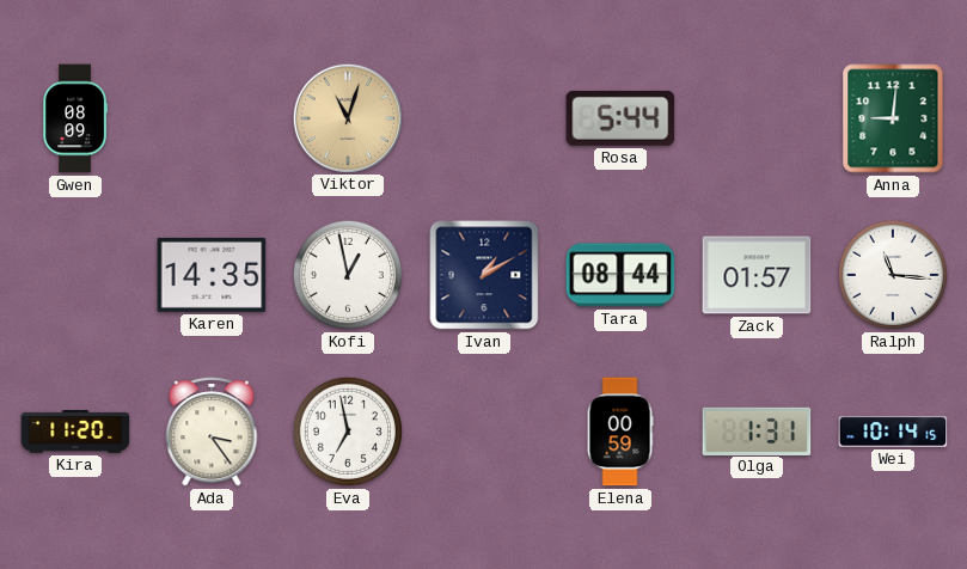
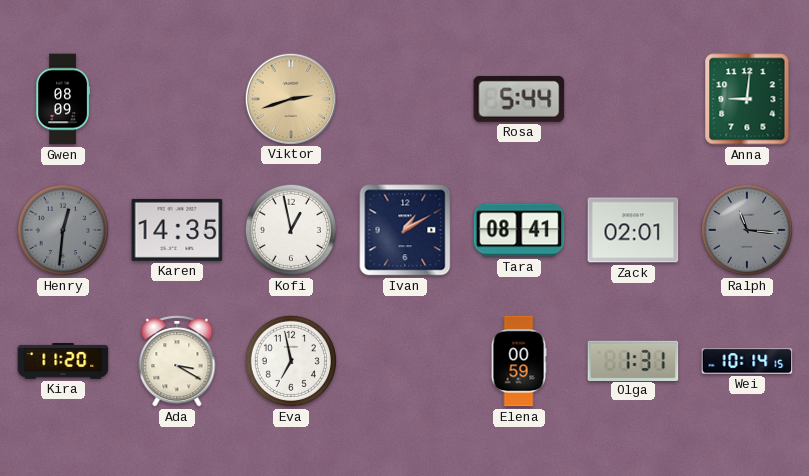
Viktor: 11:03 -> 2:42
Henry: none -> 12:31
Tara: 08:44 -> 08:41
Zack: 01:57 -> 02:01
Ralph dial: white -> grey
Ada: 3:24 -> 3:20
